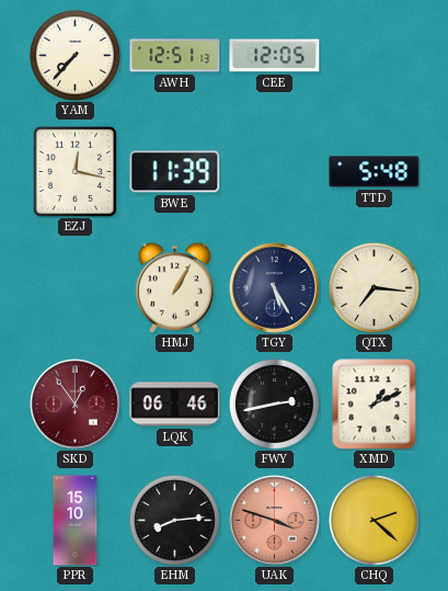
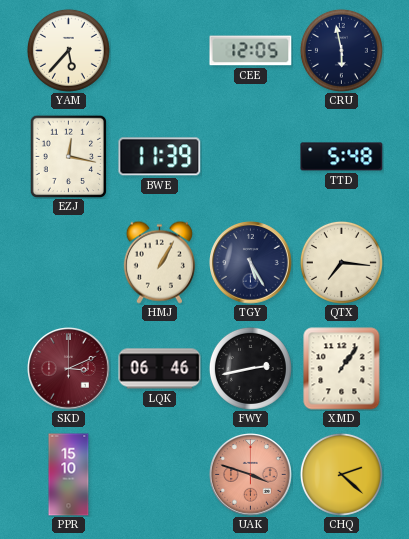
YAM: 7:37 -> 5:37
AWH: 12:51 -> none
CRU: none -> 5:58
SKD: 12:54 -> 3:11
XMD: 1:11 -> 1:06
EHM: 8:14 -> none
